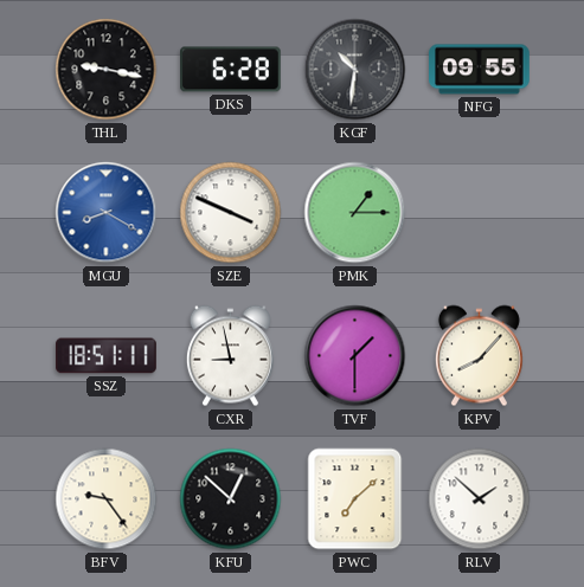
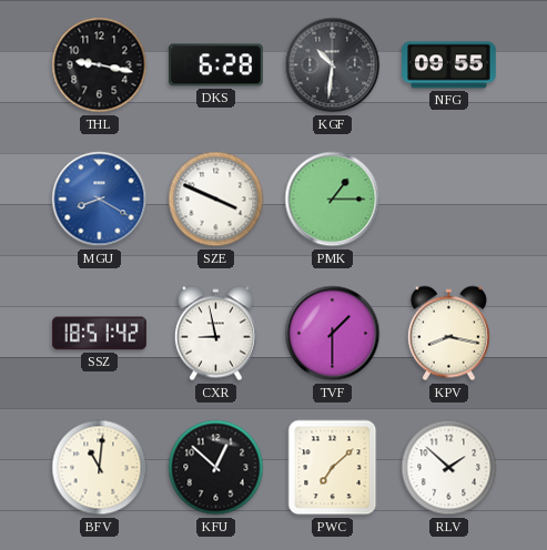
SSZ: 18:51:11 -> 18:51:42
KPV: 8:07 -> 8:17
BFV: 9:24 -> 11:01
